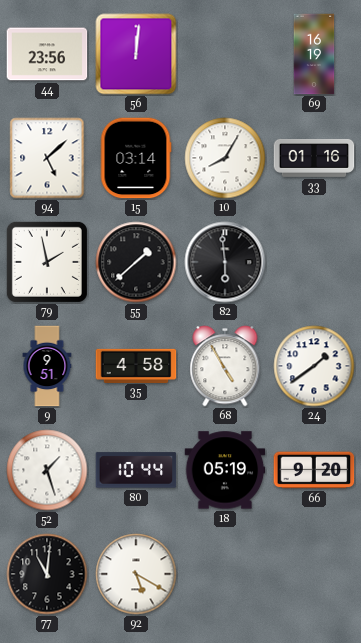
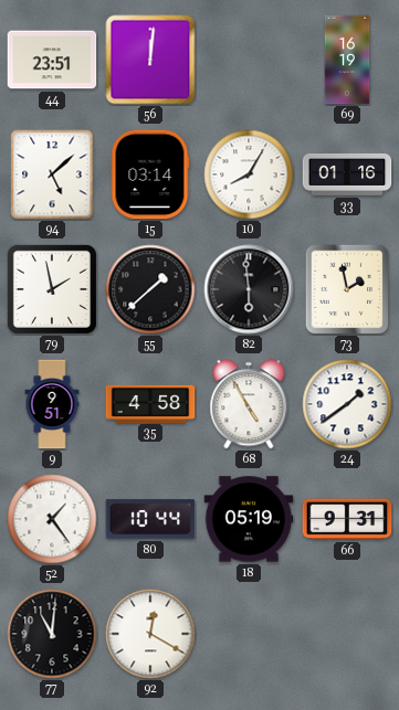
44: 23:56 -> 23:51
73: none -> 1:58
52: 1:27 -> 1:24
66: 9:20 -> 9:31
92: 5:20 -> 12:20
